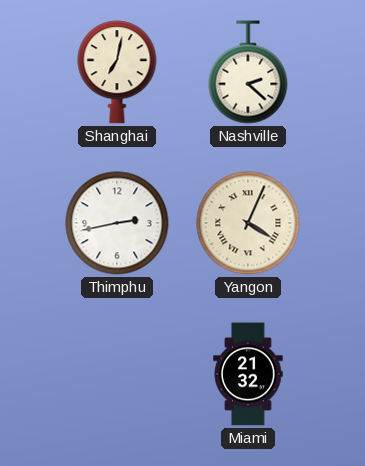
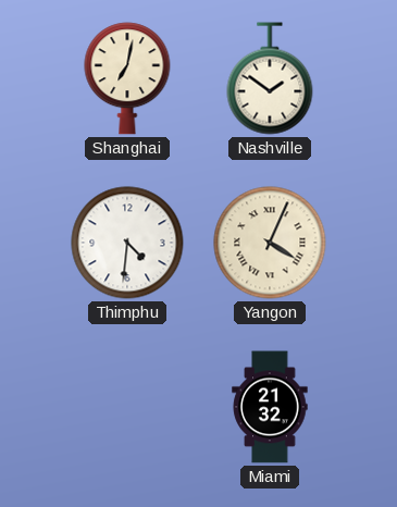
Nashville: 2:22 -> 1:51
Thimphu: 2:43 -> 4:31
